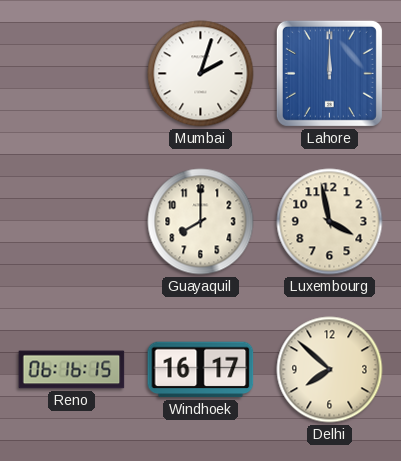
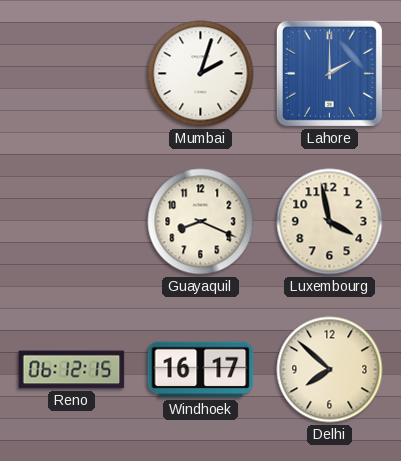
Lahore: 12:00 -> 2:00
Guayaquil: 8:00 -> 8:19
Reno: 06:16 -> 06:12
